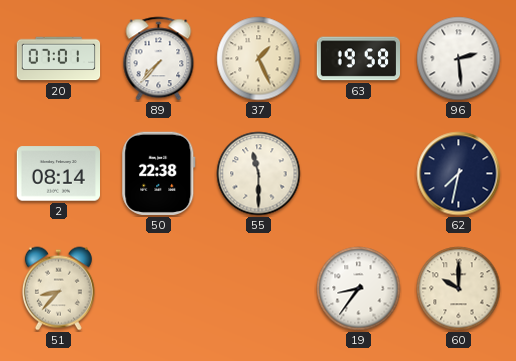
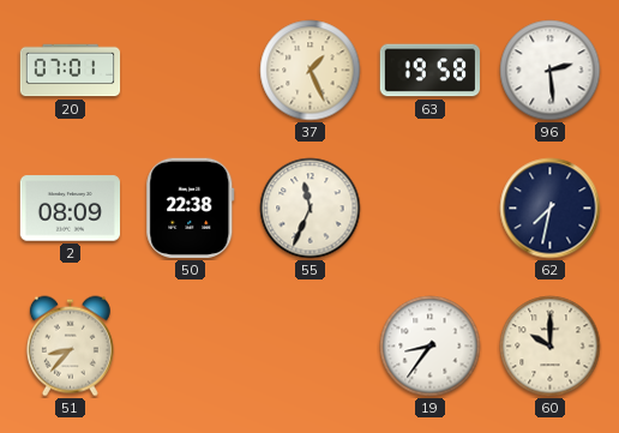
89: 7:37 -> none
2: 08:14 -> 08:09
55: 11:30 -> 11:34
